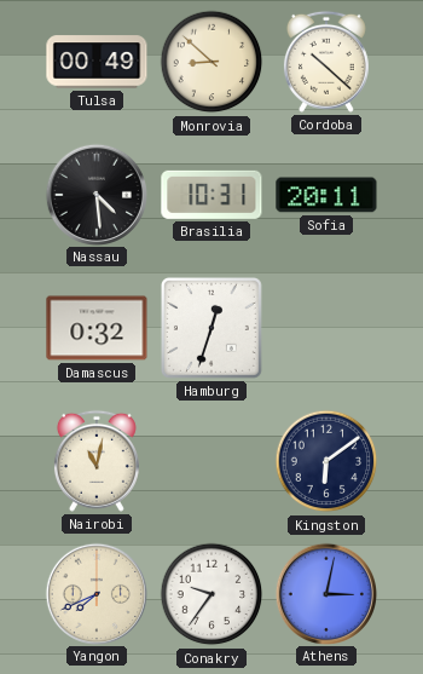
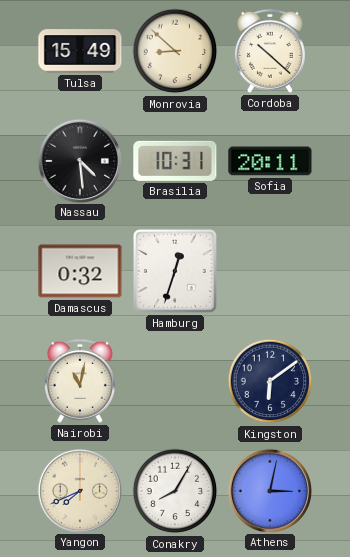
Tulsa: 00:49 -> 15:49
Conakry: 9:36 -> 8:05
